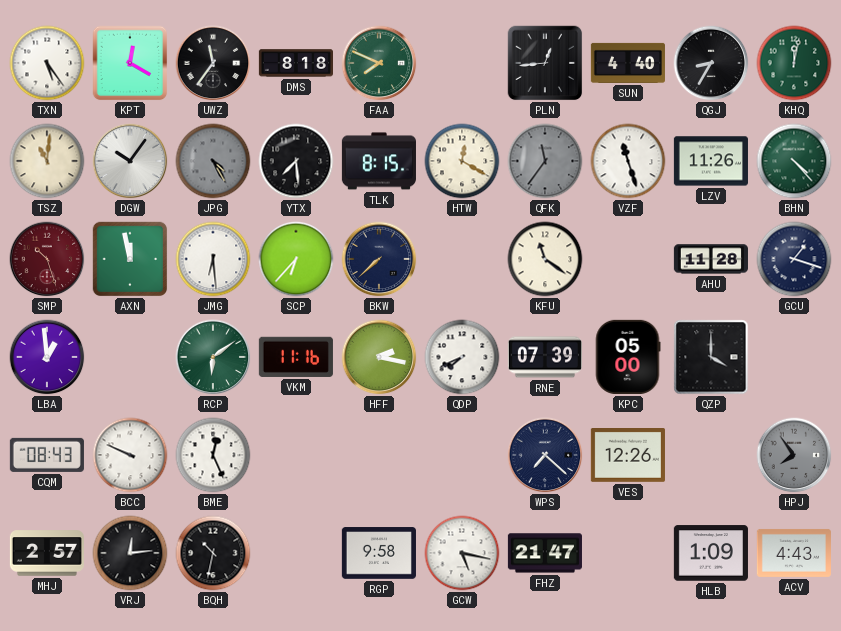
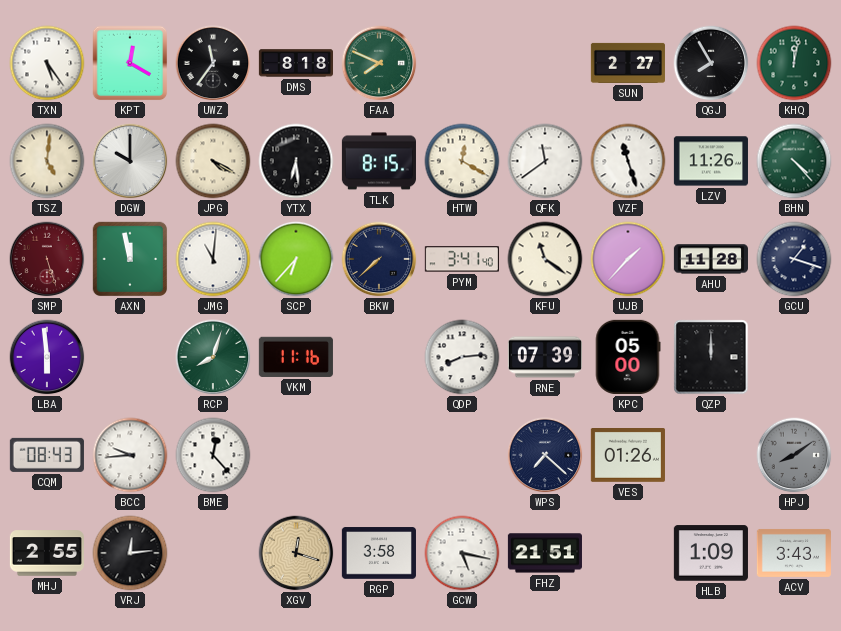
PLN: 12:44 -> none
SUN: 4:40 -> 2:27
QGJ: 8:35 -> 7:55
TSZ: 11:01 -> 5:01
DGW: 10:06 -> 10:00
JPG: 4:25 -> 4:20
JPG dial: grey -> cream
YTX: 7:29 -> 6:29
QFK: 11:36 -> 11:39
QFK dial: grey -> white
SMP: 10:27 -> 5:27
JMG: 6:29 -> 11:01
PYM: none -> 3:41
UJB: none -> 1:37
LBA: 12:59 -> 5:59
RCP: 6:09 -> 8:03
HFF: 2:17 -> none
QDP: 7:41 -> 8:14
QZP: 4:00 -> 12:00
BCC: 9:49 -> 9:44
BME: 12:26 -> 12:23
VES: 12:26 -> 01:26
HPJ: 7:54 -> 8:09
MHJ: 2:57 -> 2:55
BQH: 10:32 -> none
XGV: none -> 12:18
RGP: 9:58 -> 3:58
FHZ: 21:47 -> 21:51
ACV: 4:43 -> 3:43
